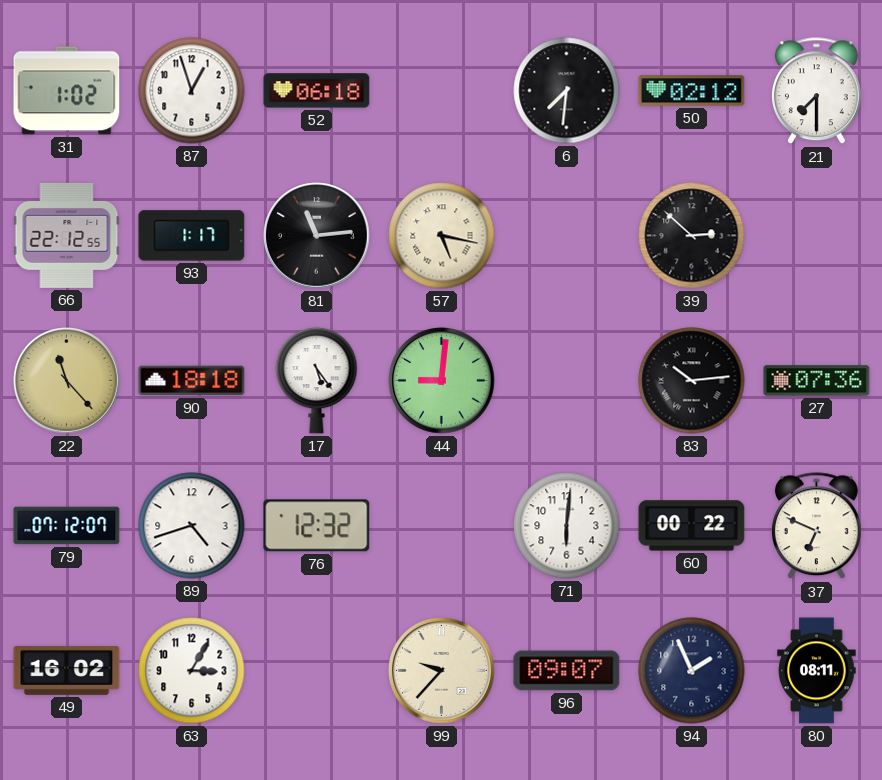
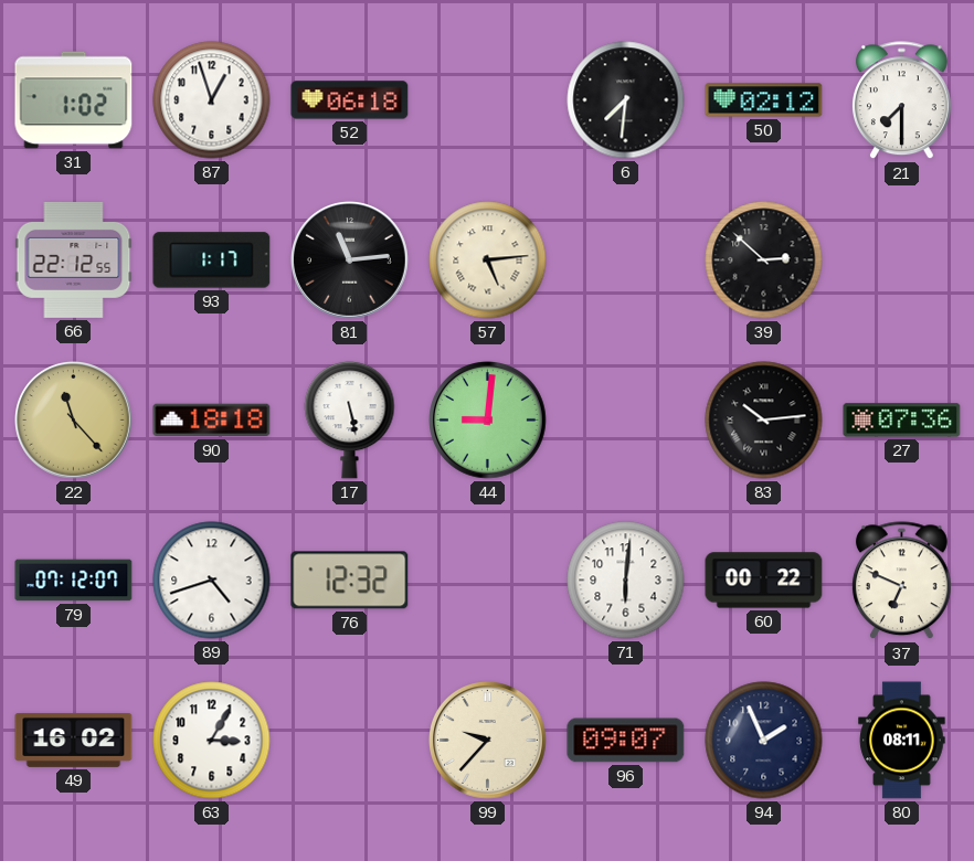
57: 5:17 -> 5:14
17: 5:24 -> 5:28
